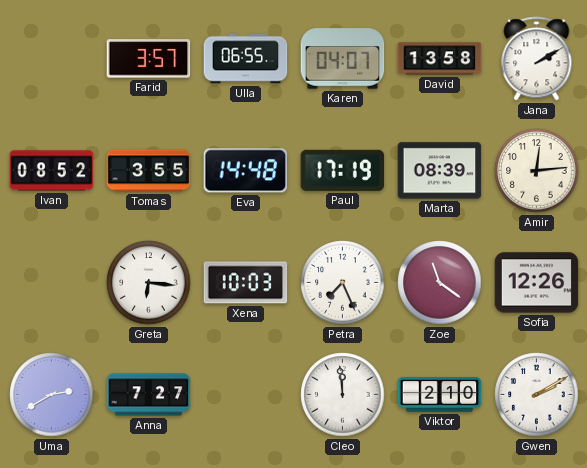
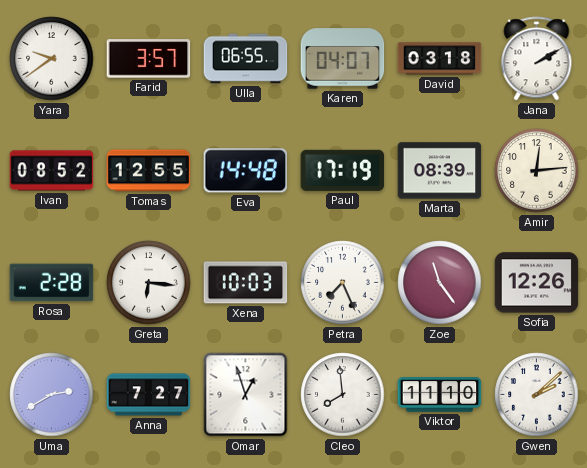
Yara: none -> 9:39
David: 13:58 -> 03:18
Tomas: 3:55 -> 12:55
Rosa: none -> 2:28
Zoe: 11:21 -> 11:24
Omar: none -> 12:57
Cleo: 11:59 -> 7:59
Viktor: 2:10 -> 11:10
Gwen: 2:10 -> 2:08
